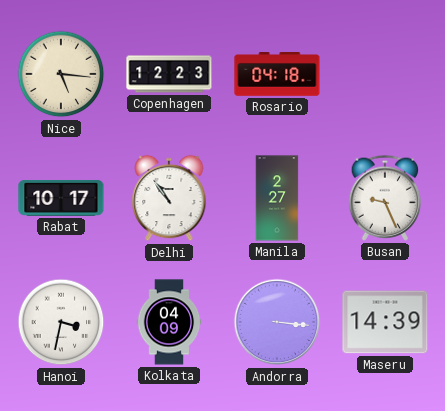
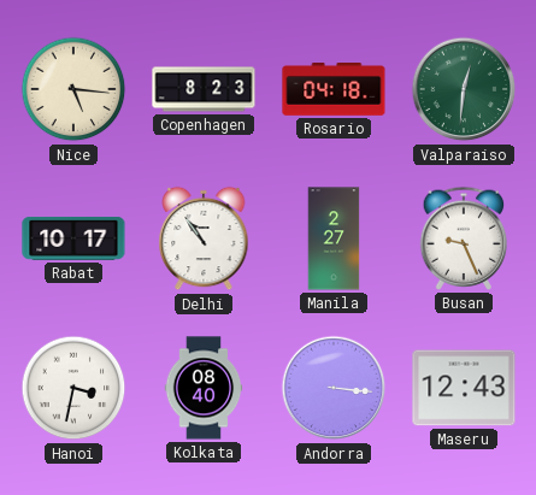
Copenhagen: 12:23 -> 8:23
Valparaiso: none -> 12:31
Kolkata: 04:09 -> 08:40
Maseru: 14:39 -> 12:43
